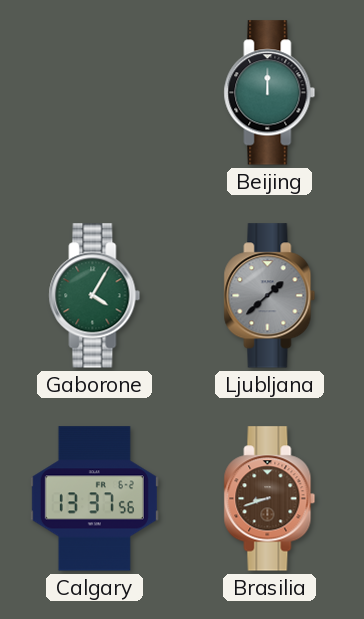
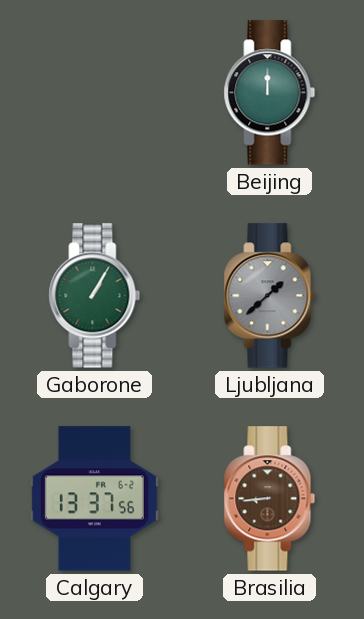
Gaborone: 4:05 -> 1:05
Brasilia: 8:42 -> 8:44
